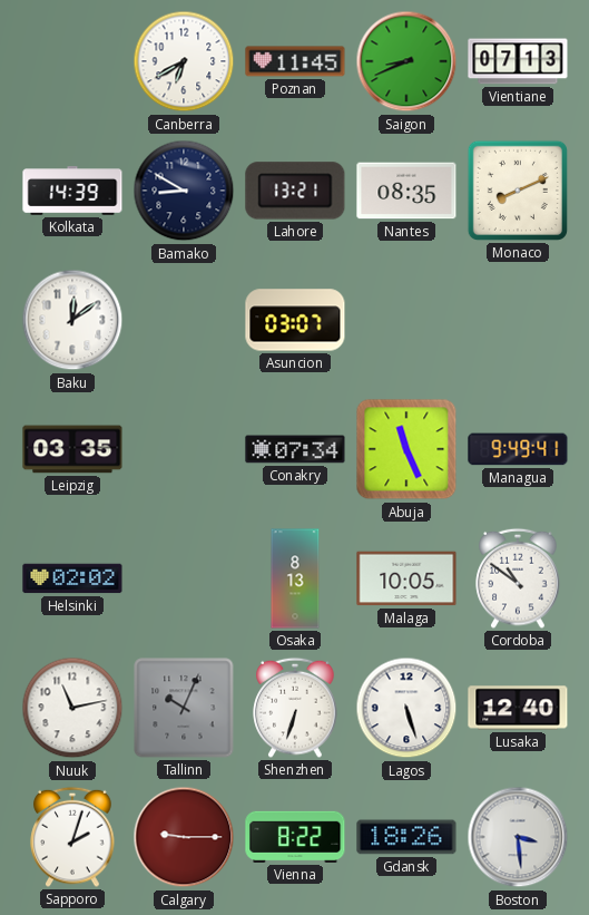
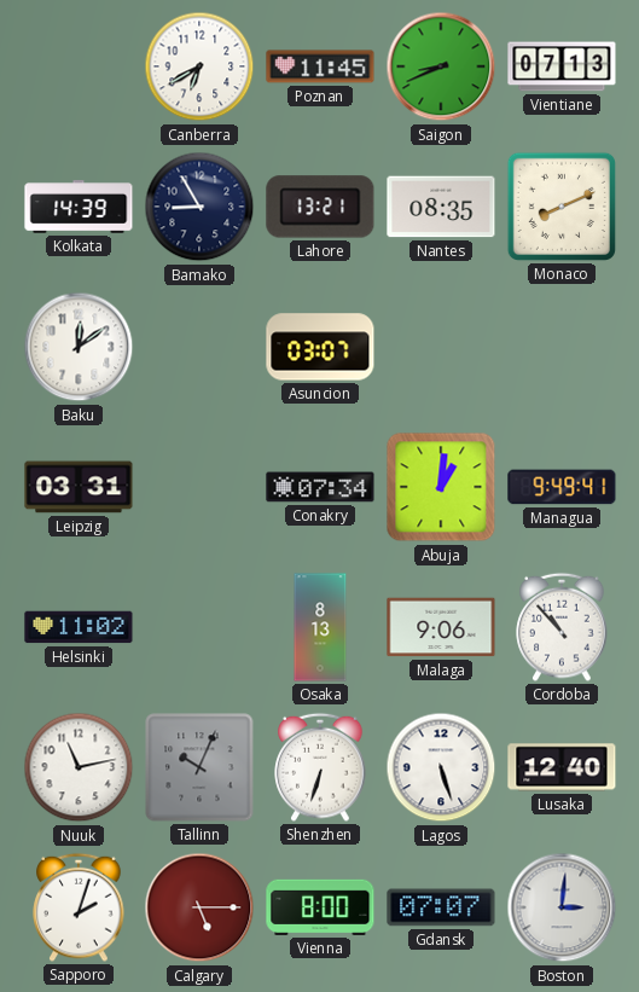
Bamako: 8:50 -> 8:55
Leipzig: 03:35 -> 03:31
Abuja: 11:26 -> 1:01
Helsinki: 02:02 -> 11:02
Malaga: 10:05 -> 9:06
Cordoba: 10:51 -> 10:53
Calgary: 9:15 -> 5:15
Vienna: 8:22 -> 8:00
Gdansk: 18:26 -> 07:07
Boston: 3:29 -> 3:01
